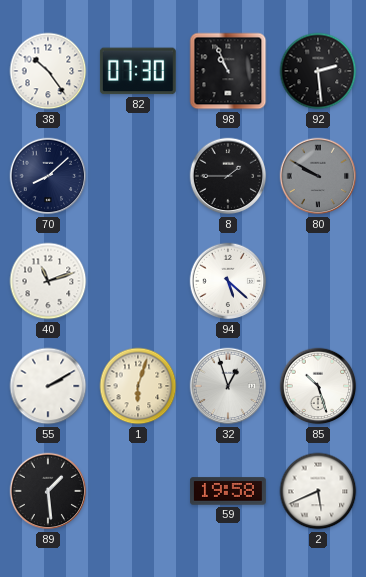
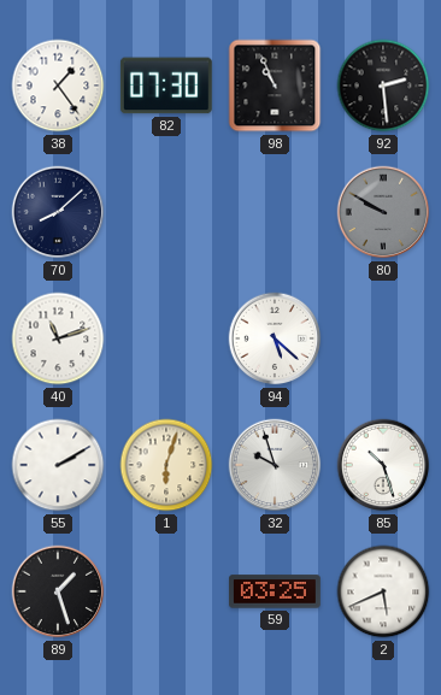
38: 10:24 -> 1:24
8: 1:45 -> none
32: 12:57 -> 9:57
89: 1:29 -> 1:27
59: 19:58 -> 03:25
